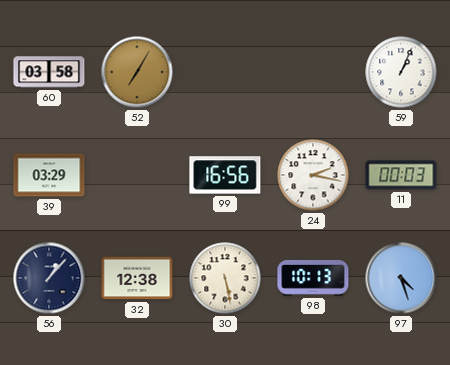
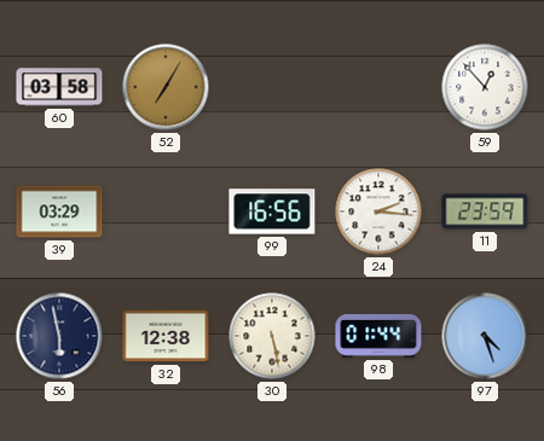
59: 1:04 -> 12:53
24: 2:17 -> 2:16
11: 00:03 -> 23:59
56: 1:07 -> 5:58
98: 10:13 -> 01:44
